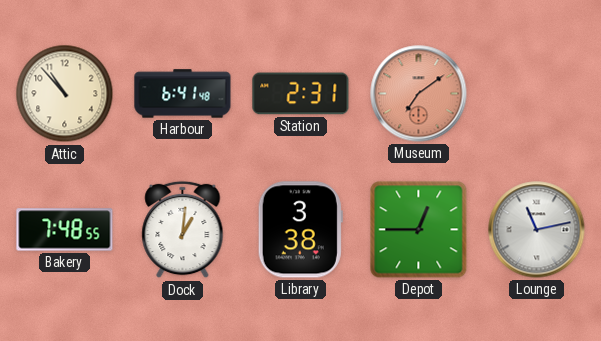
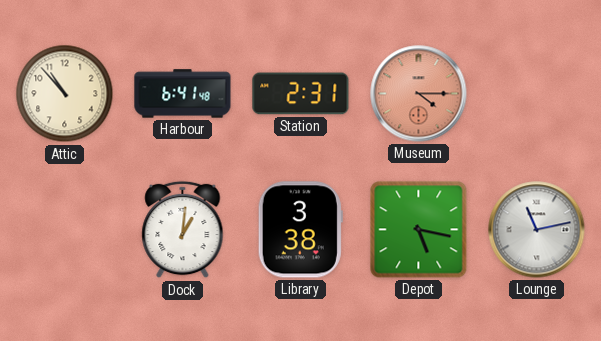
Museum: 7:09 -> 4:15
Bakery: 7:48 -> none
Depot: 12:45 -> 5:17
